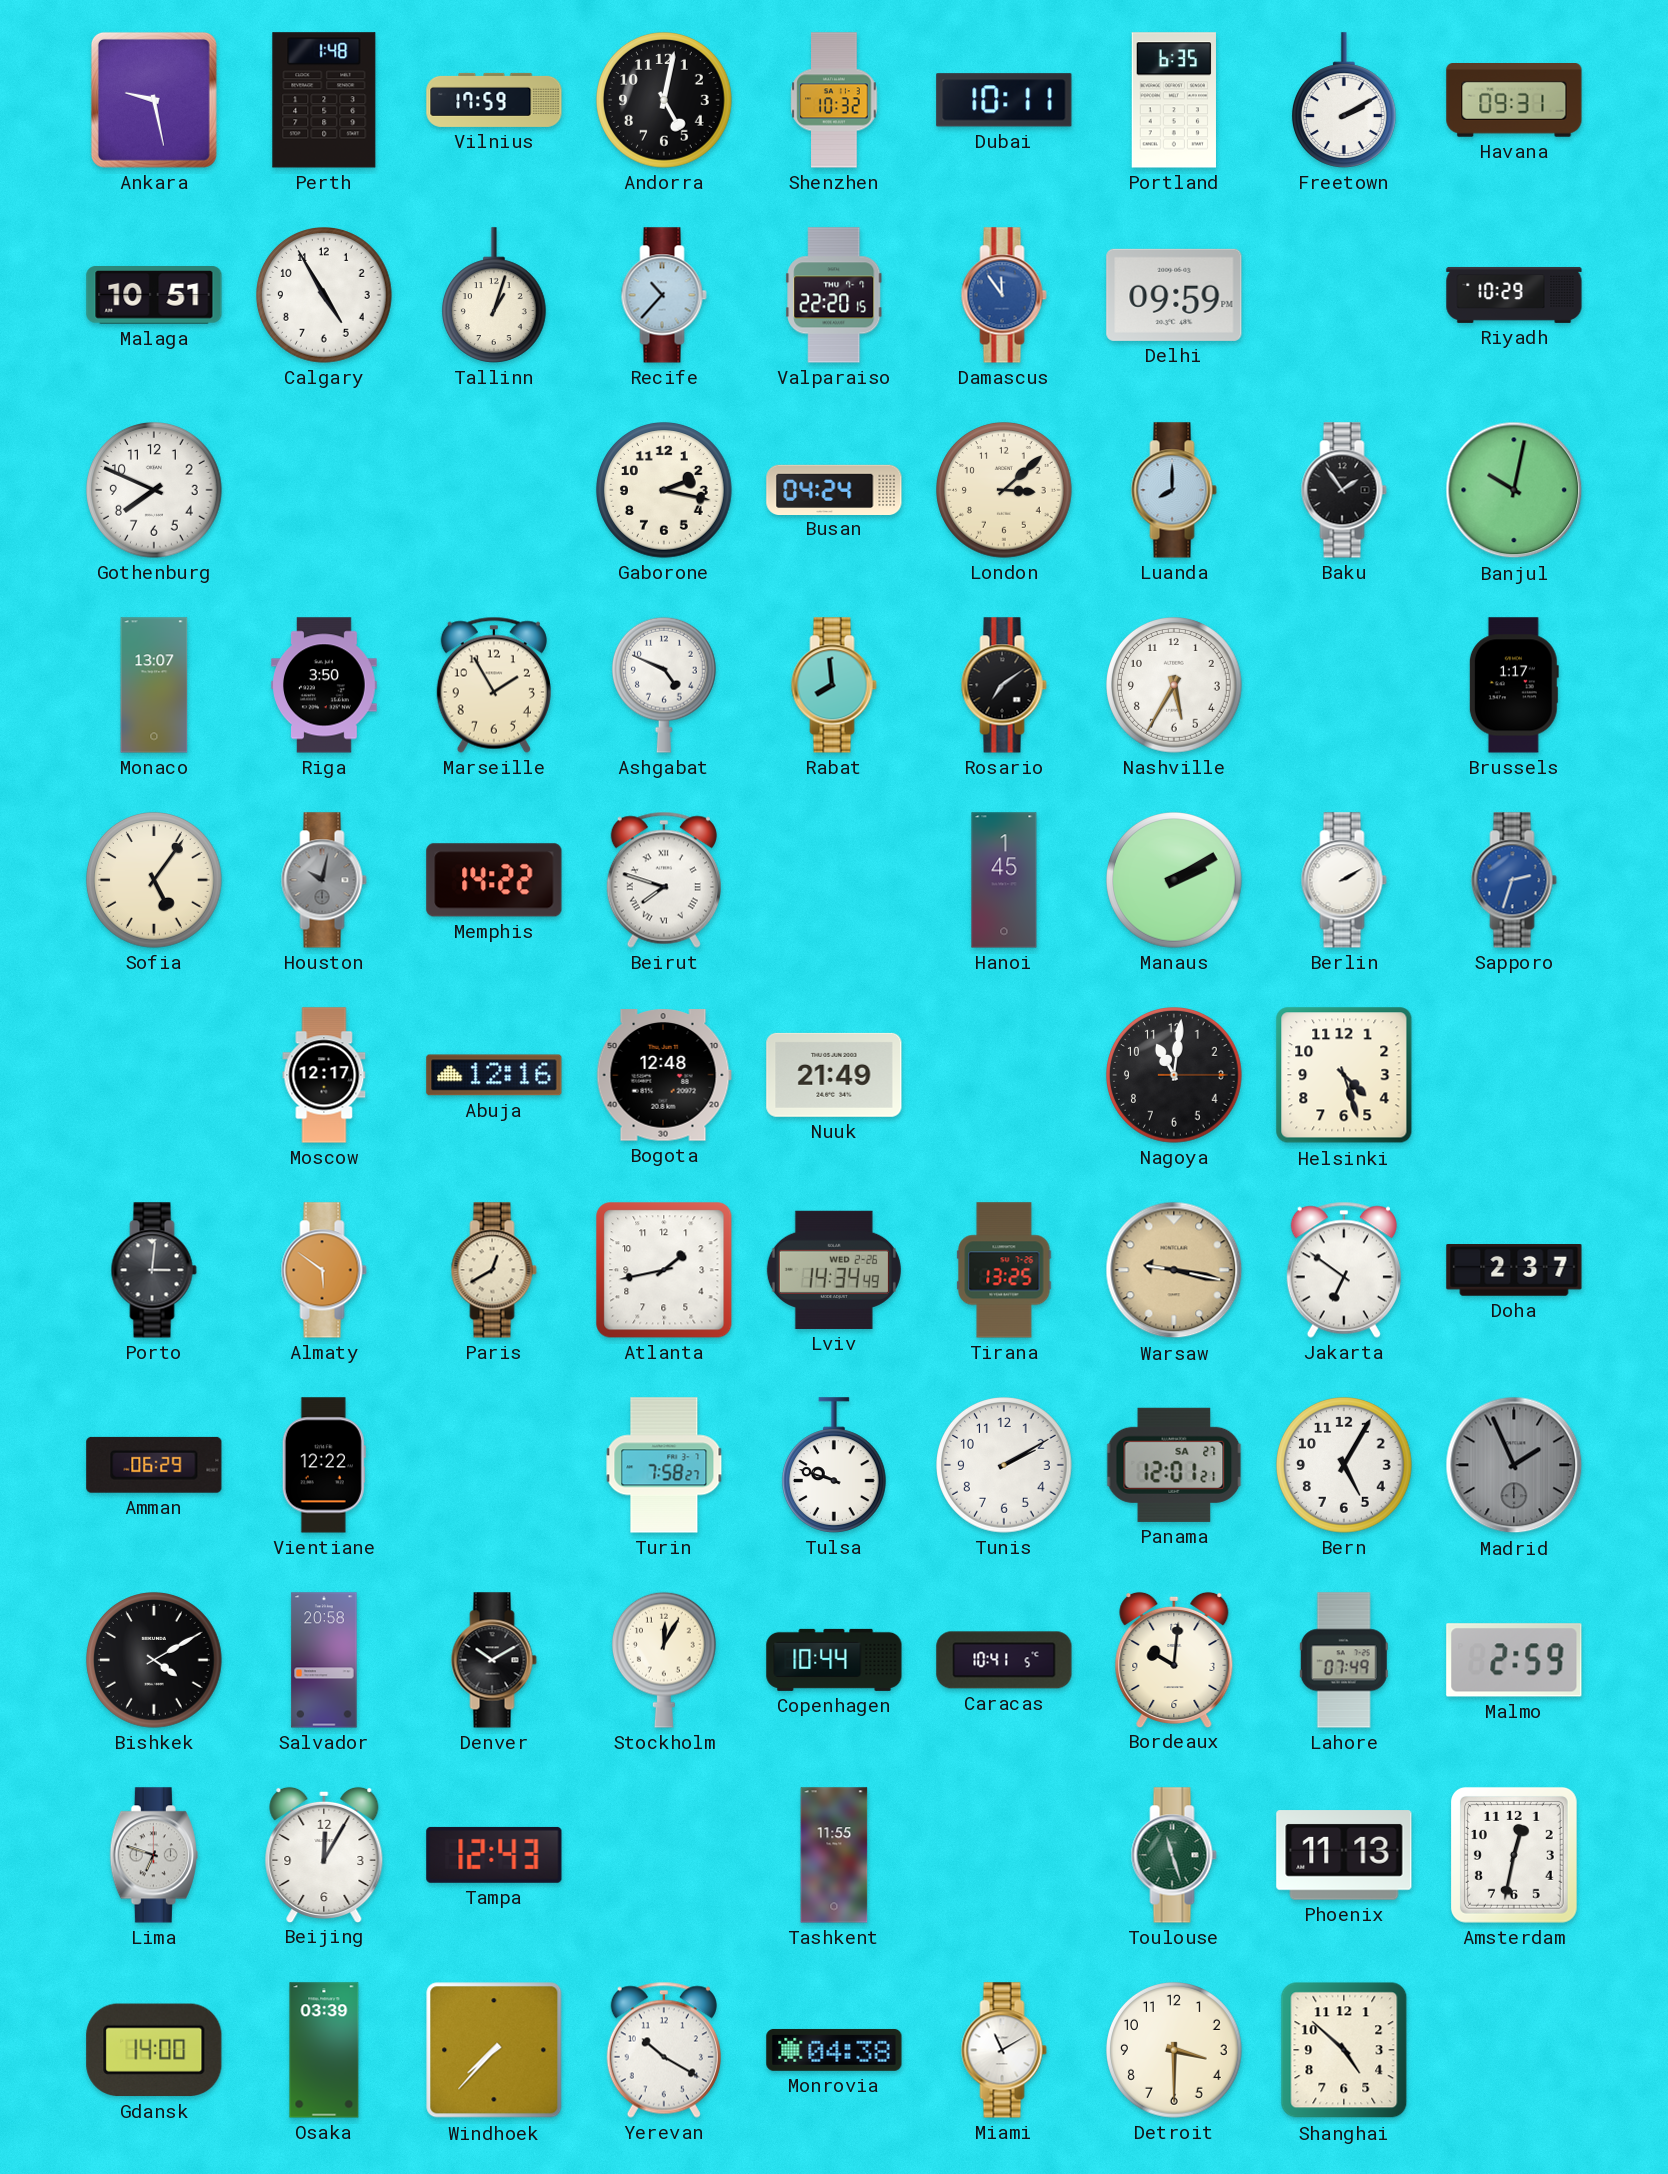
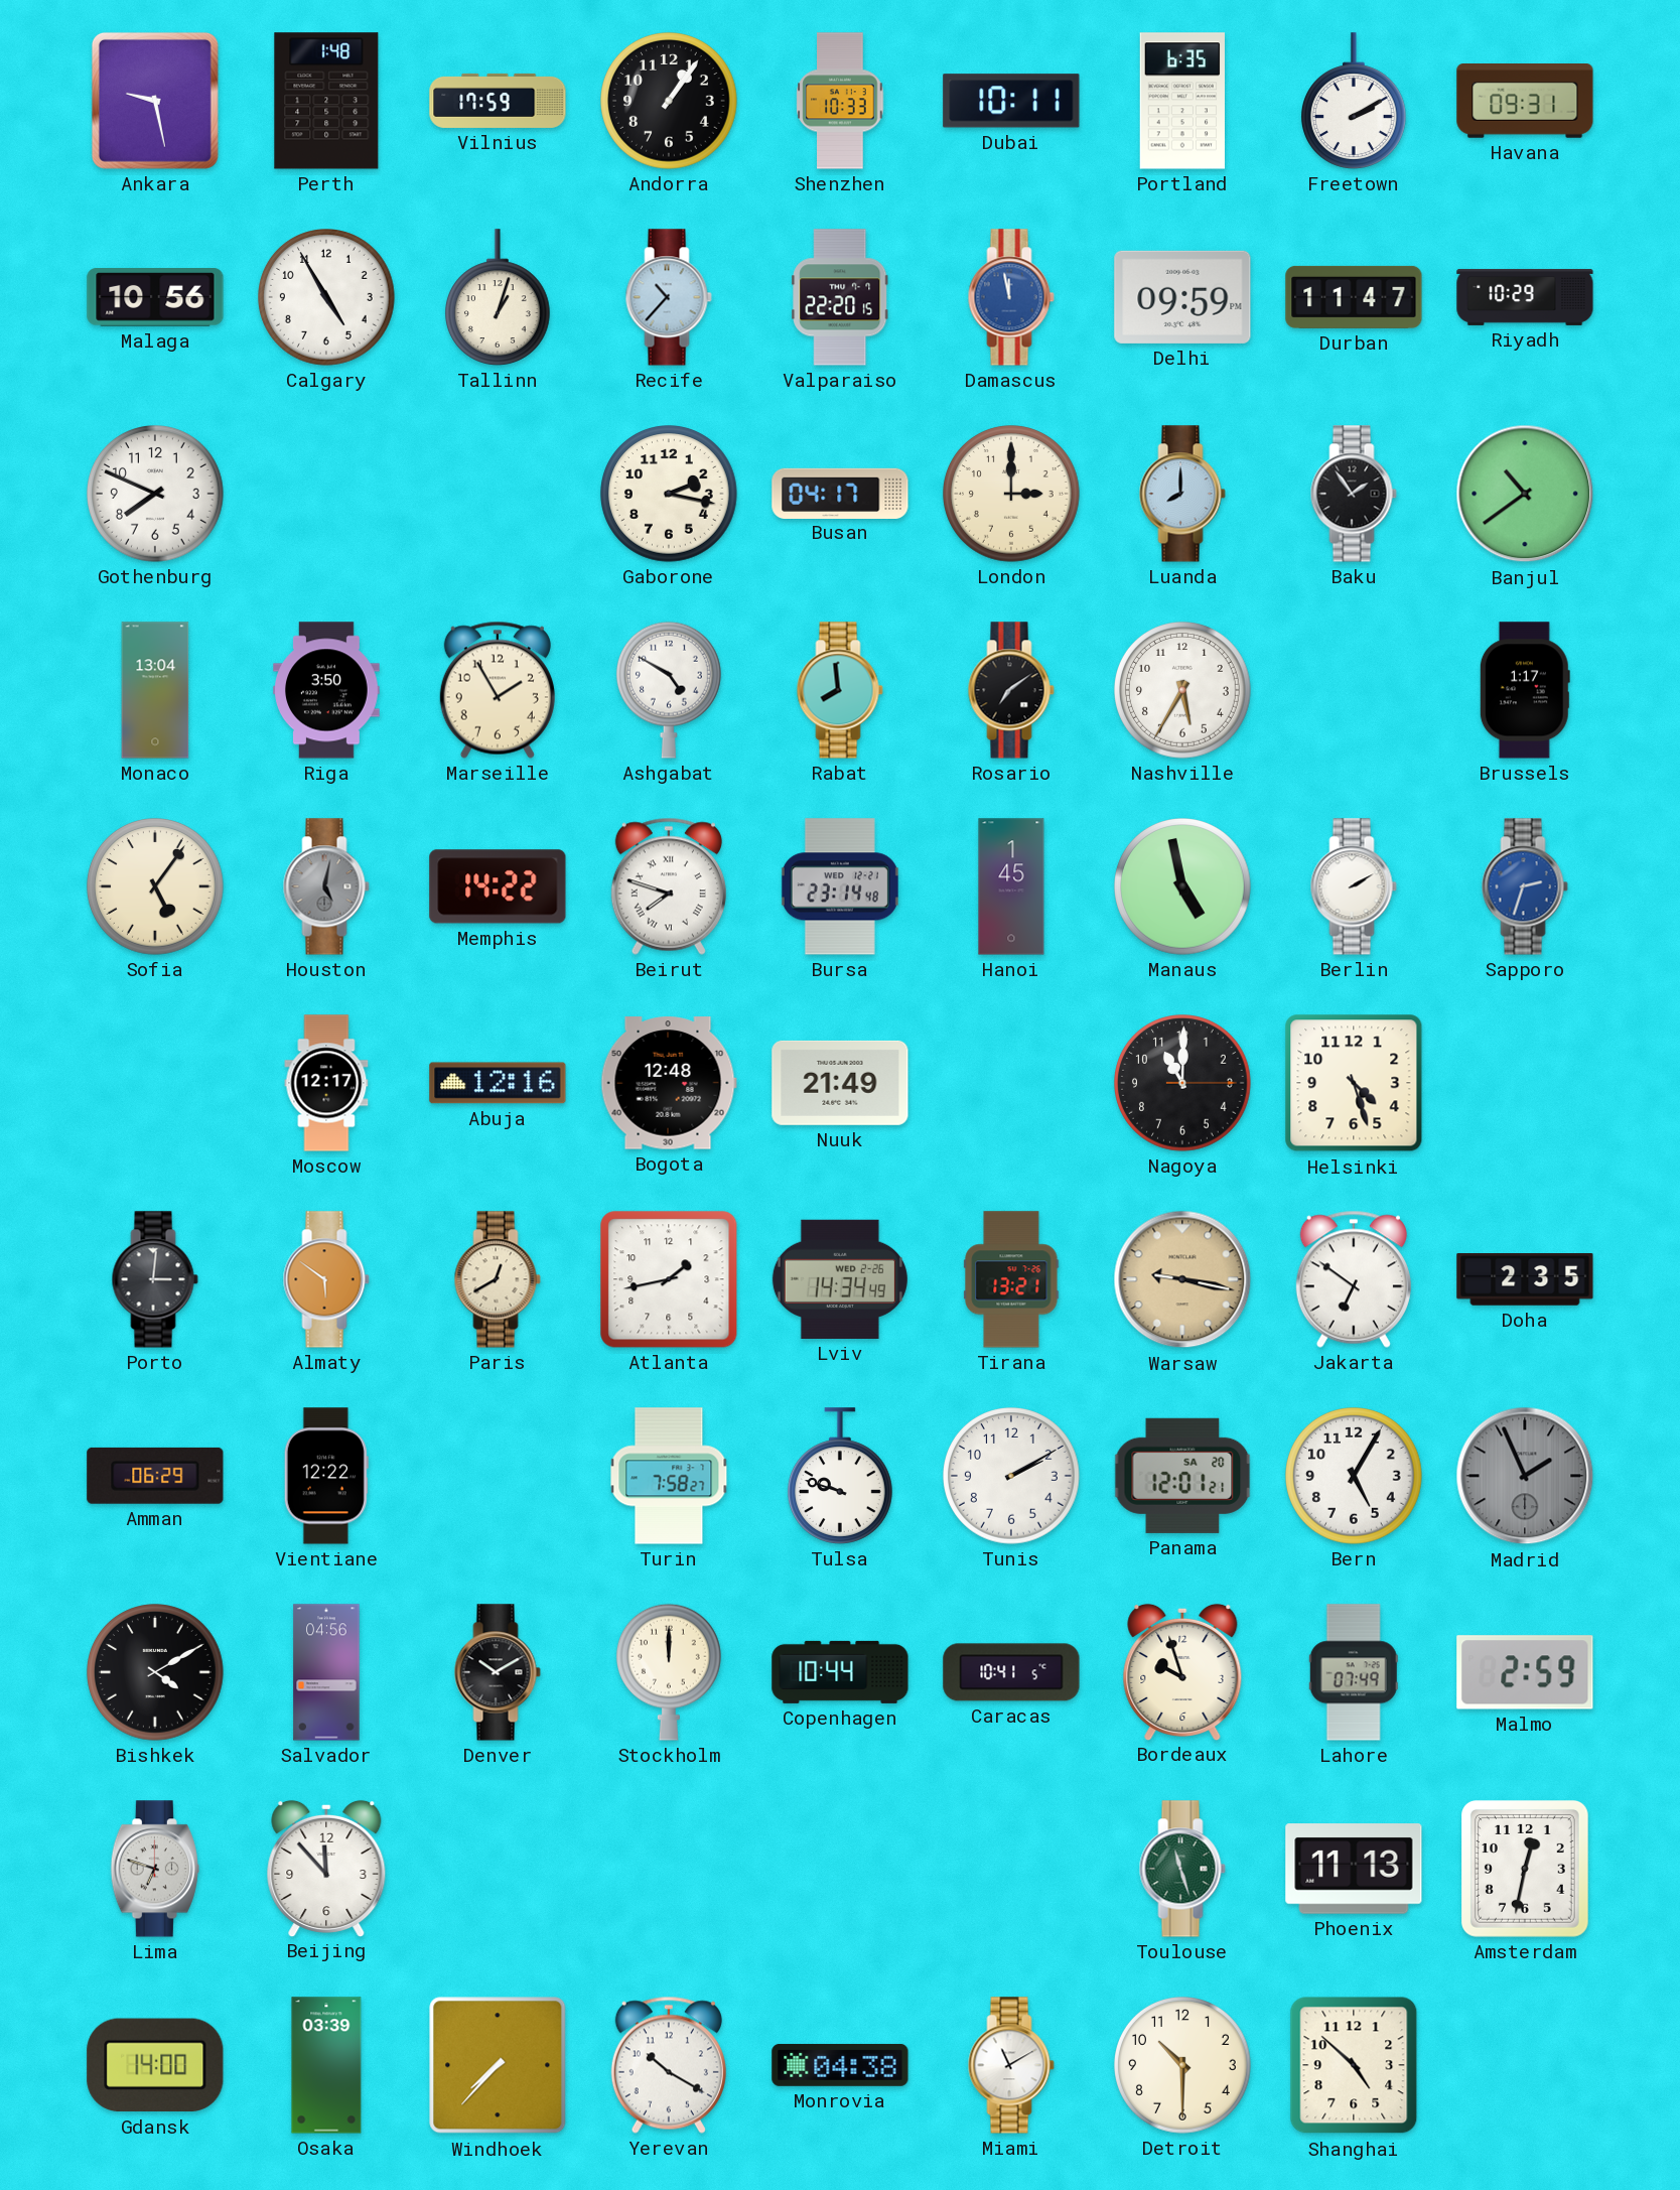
Andorra: 5:02 -> 1:06
Shenzhen: 10:32 -> 10:33
Malaga: 10:51 -> 10:56
Damascus: 11:54 -> 11:58
Durban: none -> 11:47
Busan: 04:24 -> 04:17
London: 3:08 -> 3:00
Banjul: 10:02 -> 10:39
Monaco: 13:07 -> 13:04
Ashgabat: 4:49 -> 4:50
Houston: 10:02 -> 5:02
Bursa: none -> 23:14
Manaus: 2:10 -> 4:58
Nagoya: 11:01 -> 11:00
Tirana: 13:25 -> 13:21
Doha: 2:37 -> 2:35
Panama date: SA 27 -> SA 20
Salvador: 20:58 -> 04:56
Stockholm: 12:05 -> 12:00
Bordeaux: 10:01 -> 9:57
Beijing: 12:05 -> 11:53
Tampa: 12:43 -> none
Tashkent: 11:55 -> none
Detroit: 3:30 -> 10:30
